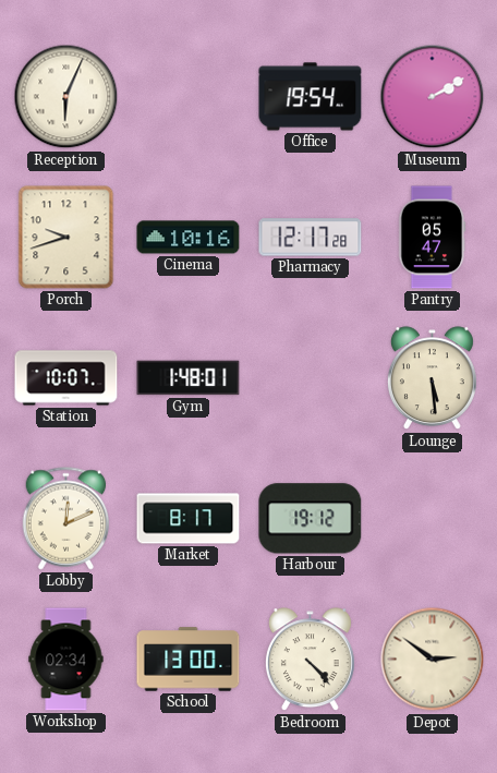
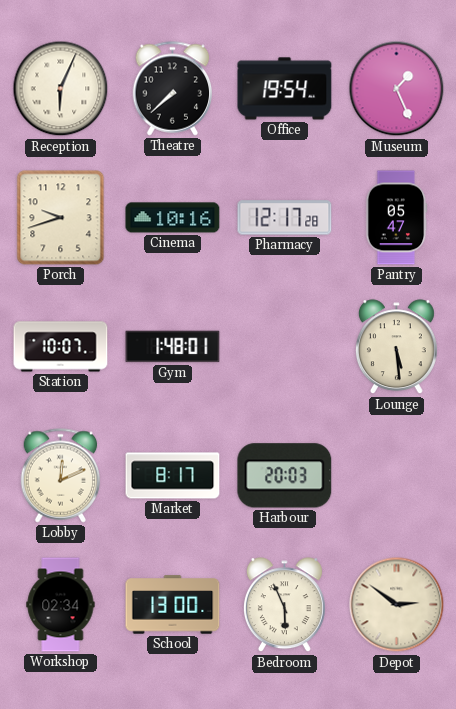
Theatre: none -> 7:38
Museum: 2:10 -> 1:26
Harbour: 19:12 -> 20:03
Bedroom: 4:23 -> 5:56
